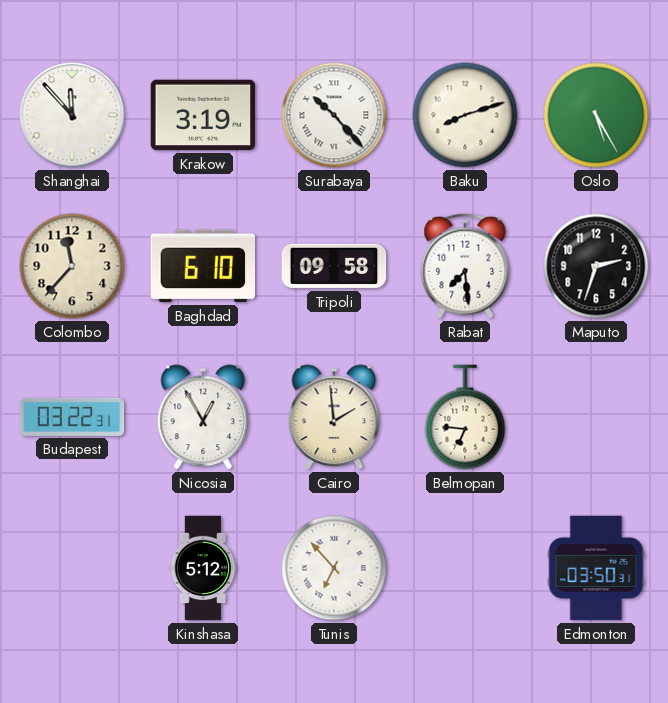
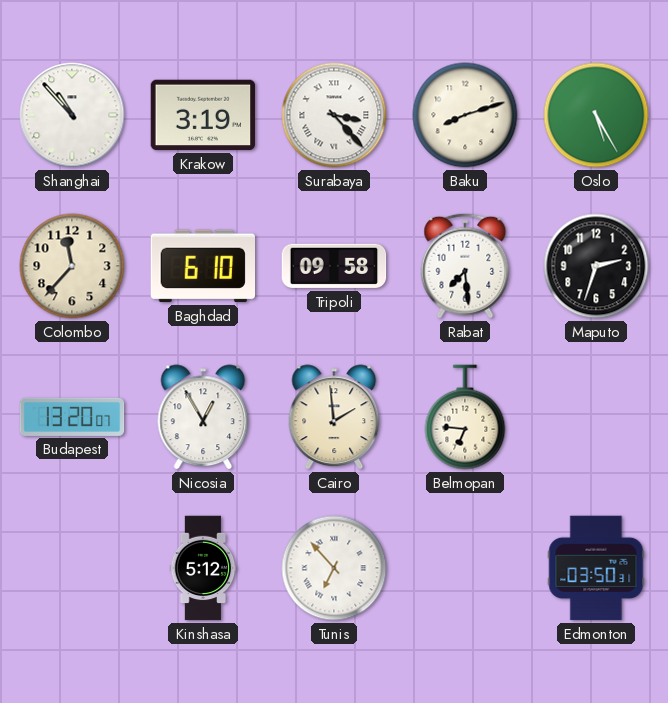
Shanghai: 11:53 -> 10:53
Surabaya: 10:23 -> 3:23
Budapest: 03:22 -> 13:20
